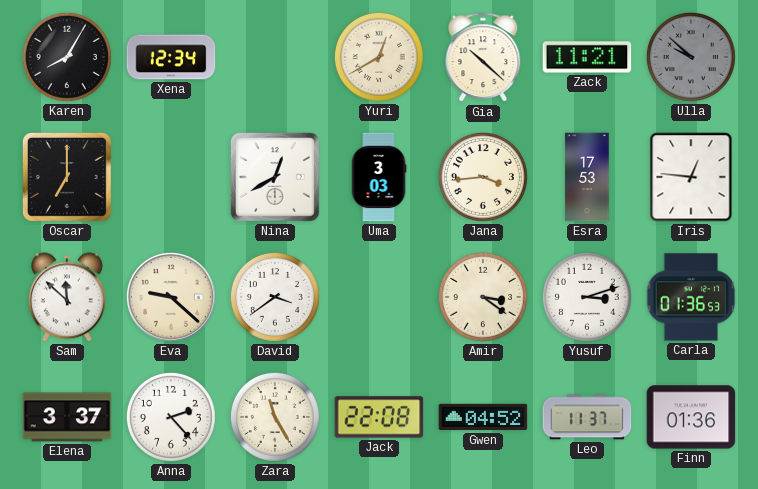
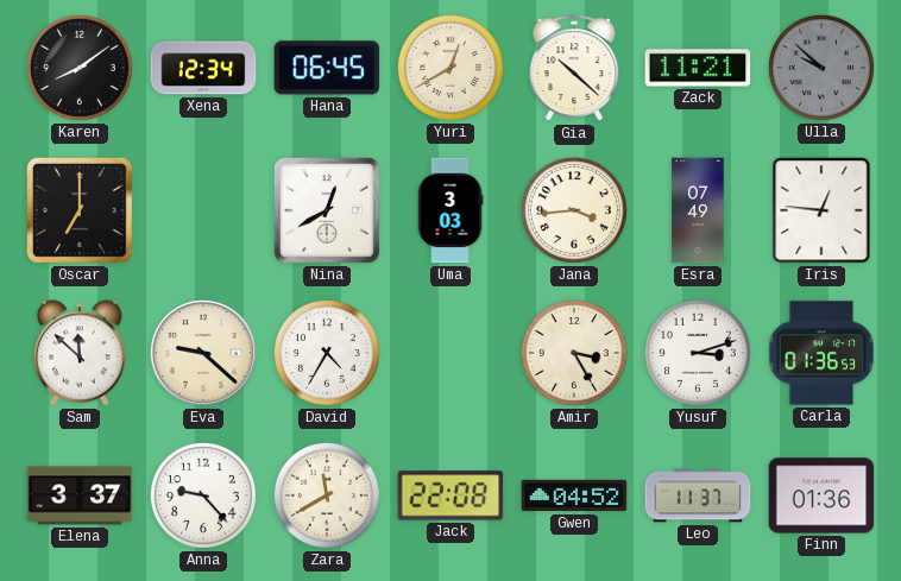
Karen: 8:05 -> 8:09
Hana: none -> 06:45
Esra: 17:53 -> 07:49
David: 3:39 -> 4:35
Amir: 3:21 -> 3:25
Anna: 2:23 -> 9:23
Zara: 11:25 -> 11:40
